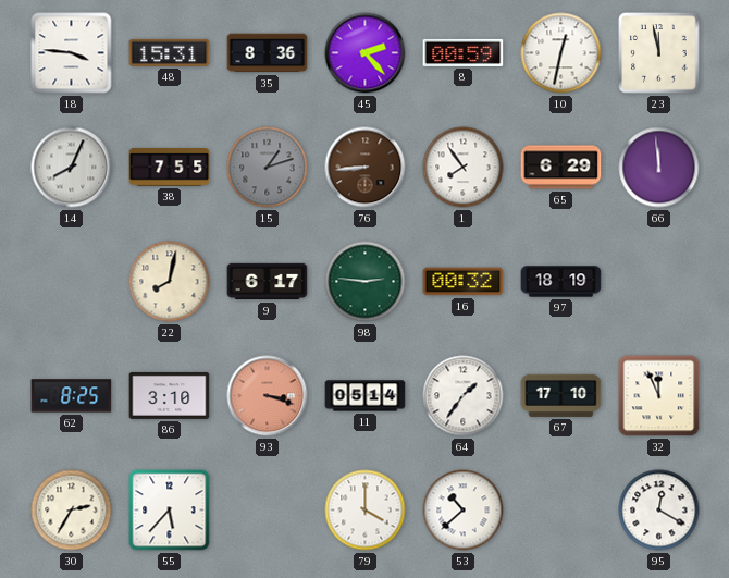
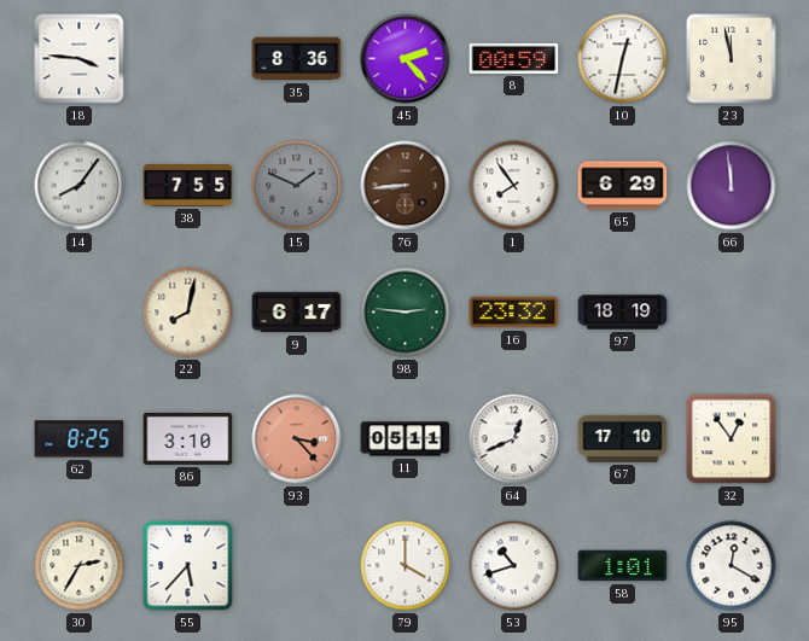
48: 15:31 -> none
14: 8:04 -> 8:06
15: 1:12 -> 1:49
16: 00:32 -> 23:32
93: 3:18 -> 3:23
11: 05:14 -> 05:11
64: 1:36 -> 12:41
32: 11:56 -> 12:54
53: 10:38 -> 10:42
58: none -> 1:01
